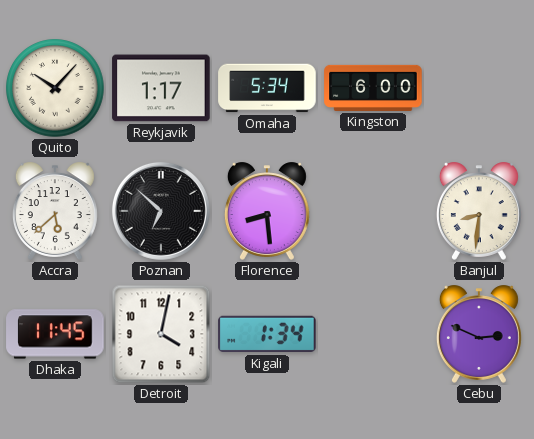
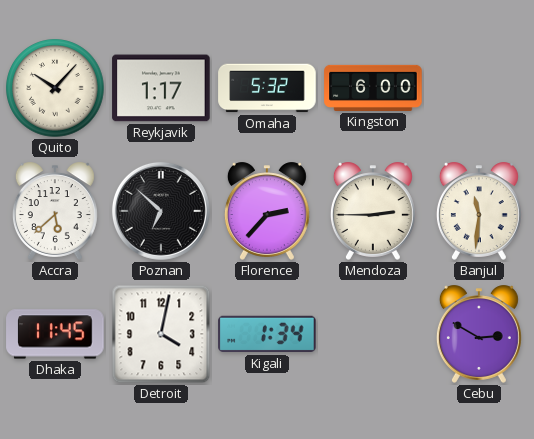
Omaha: 5:34 -> 5:32
Florence: 8:29 -> 2:37
Mendoza: none -> 2:45
Banjul: 8:31 -> 11:31
Cebu: 2:49 -> 2:50
